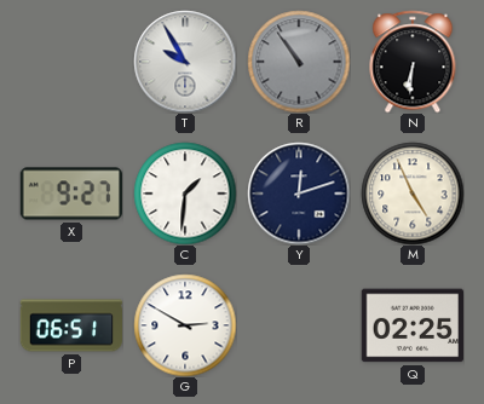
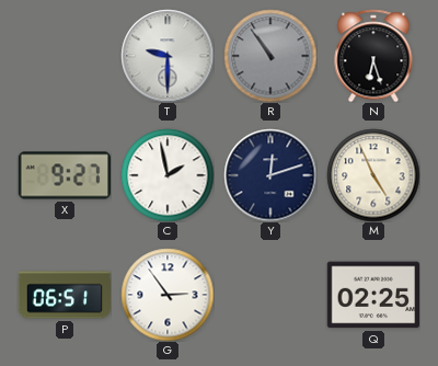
T: 9:55 -> 9:30
N: 6:31 -> 6:27
C: 1:31 -> 1:58
G: 2:50 -> 2:54
